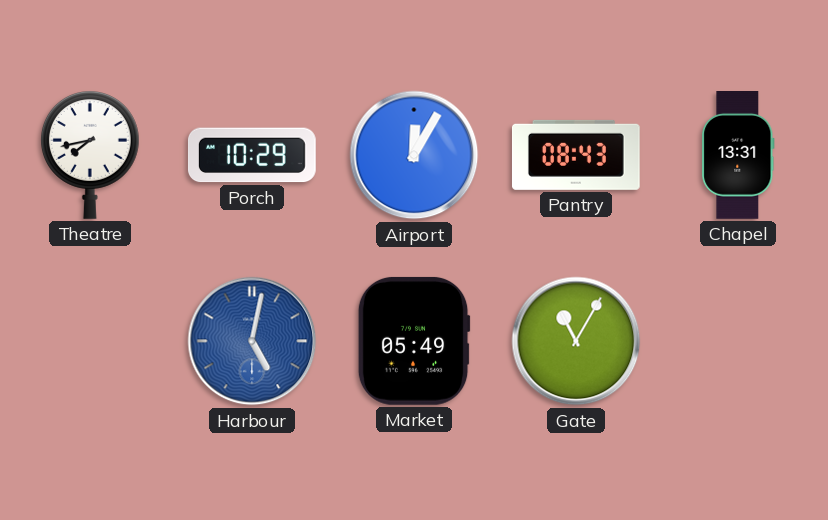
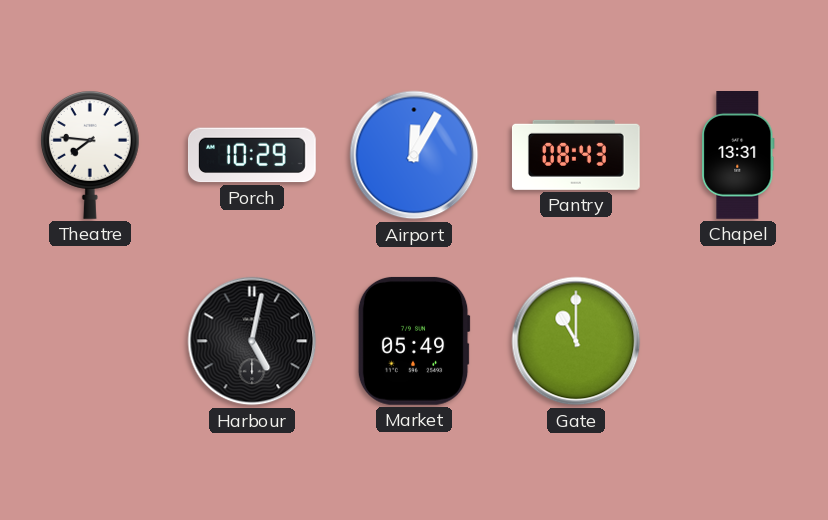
Theatre: 7:43 -> 7:46
Harbour dial: blue -> black
Gate: 11:05 -> 11:00
